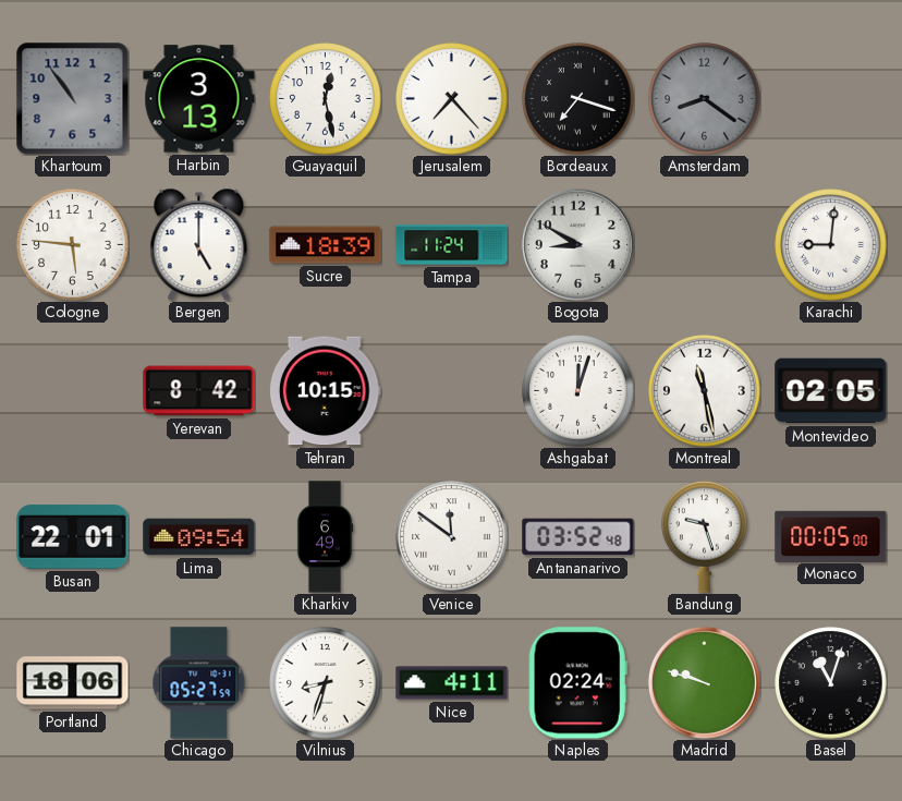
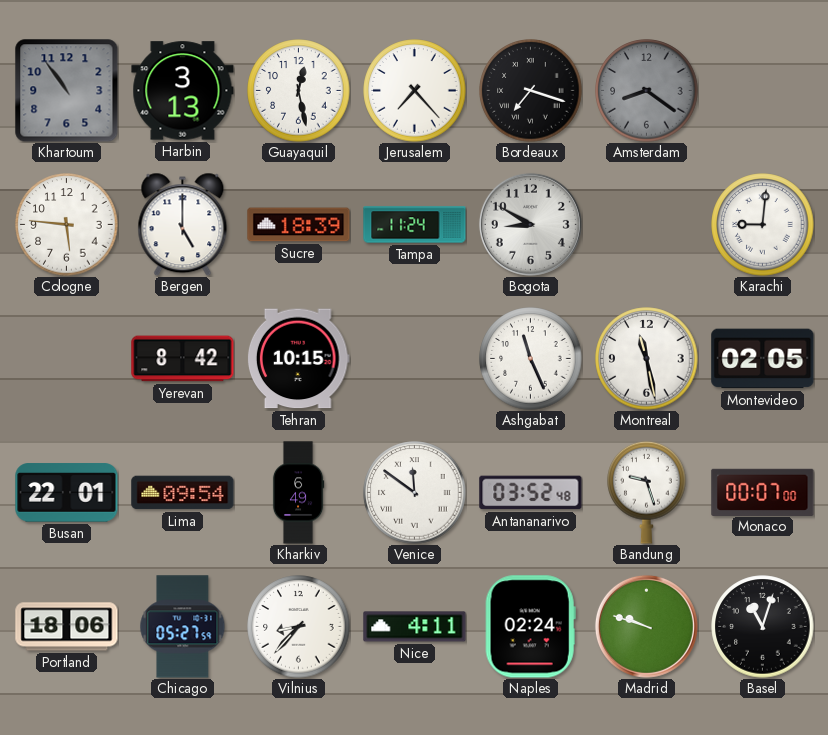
Ashgabat: 12:03 -> 11:26
Monaco: 00:05 -> 00:07
Vilnius: 8:33 -> 8:37
